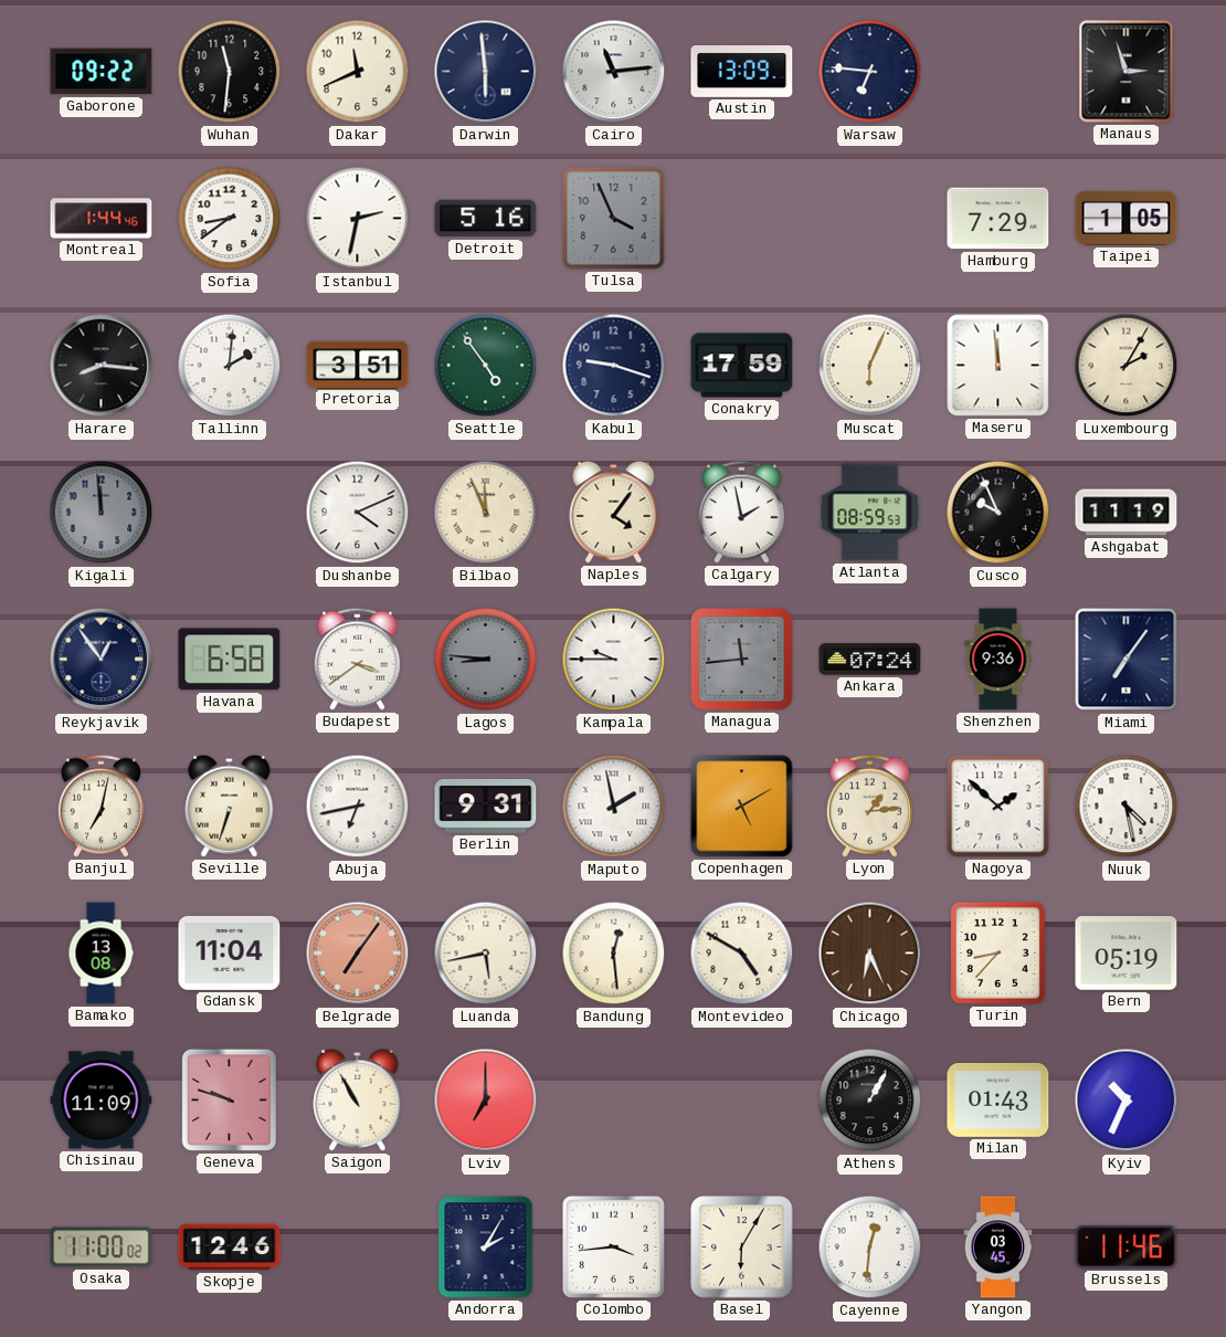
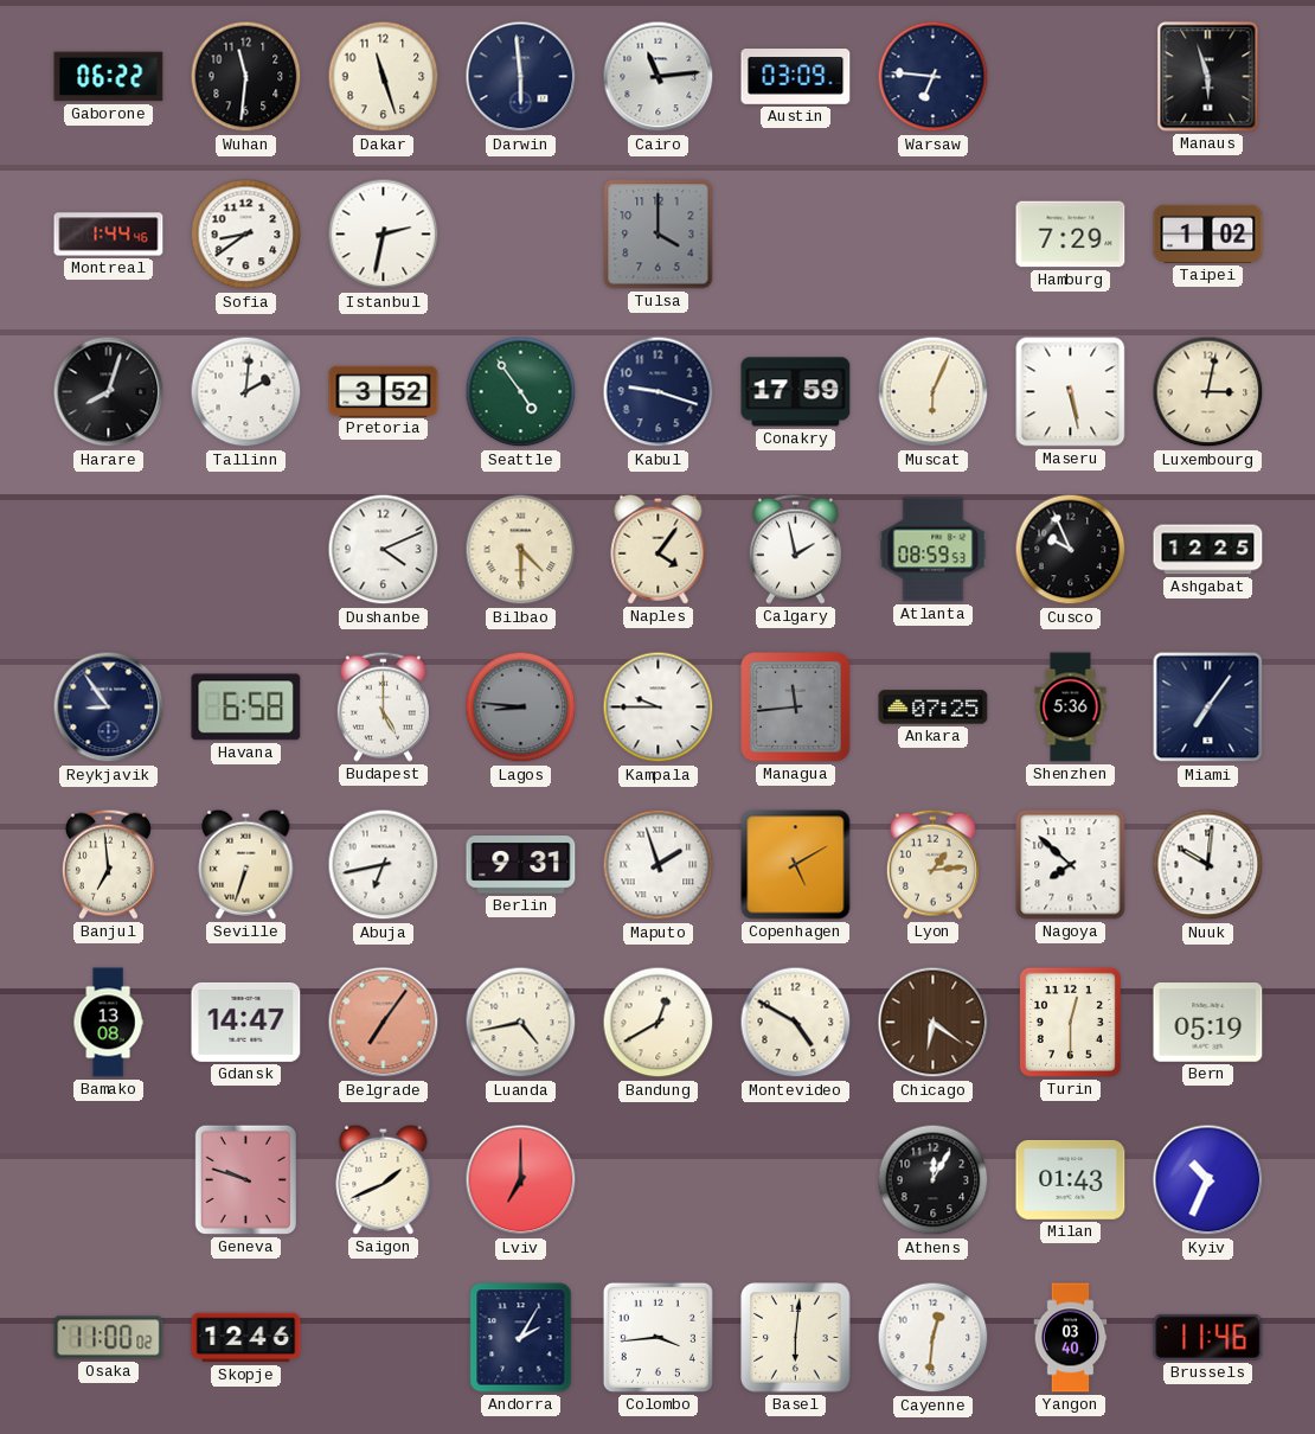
Gaborone: 09:22 -> 06:22
Dakar: 11:41 -> 11:27
Austin: 13:09 -> 03:09
Manaus: 2:57 -> 5:57
Detroit: 5:16 -> none
Tulsa: 3:56 -> 4:00
Taipei: 1:05 -> 1:02
Harare: 8:16 -> 8:03
Pretoria: 3:51 -> 3:52
Maseru: 11:59 -> 5:28
Luxembourg: 2:05 -> 3:02
Kigali: 11:59 -> none
Bilbao: 11:56 -> 4:30
Ashgabat: 11:19 -> 12:25
Reykjavik: 12:54 -> 8:54
Budapest: 3:39 -> 5:00
Ankara: 07:24 -> 07:25
Shenzhen: 9:36 -> 5:36
Banjul: 7:02 -> 6:59
Maputo: 1:58 -> 1:57
Nagoya: 1:52 -> 7:52
Nuuk: 4:28 -> 10:01
Gdansk: 11:04 -> 14:47
Luanda: 5:43 -> 4:43
Bandung: 12:29 -> 12:40
Chicago: 6:26 -> 6:21
Turin: 8:37 -> 12:30
Chisinau: 11:09 -> none
Saigon: 10:55 -> 1:41
Athens: 1:05 -> 12:05
Basel: 6:05 -> 6:01
Yangon: 03:45 -> 03:40
